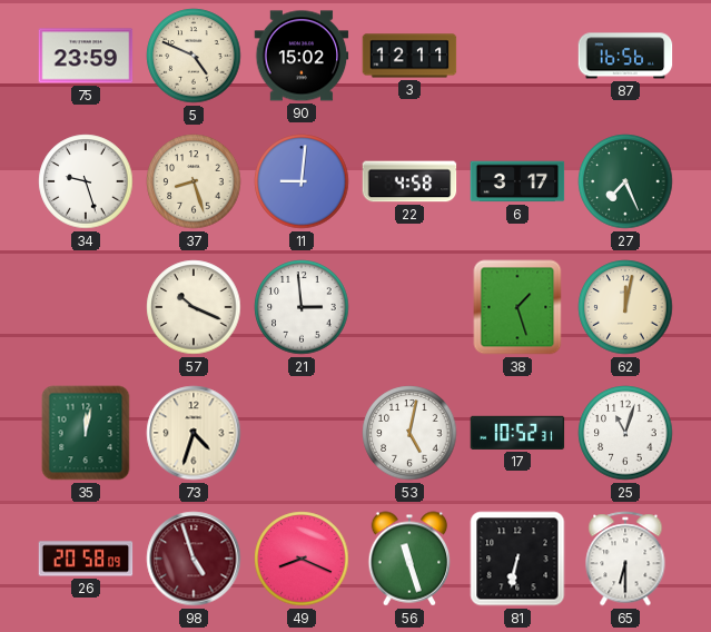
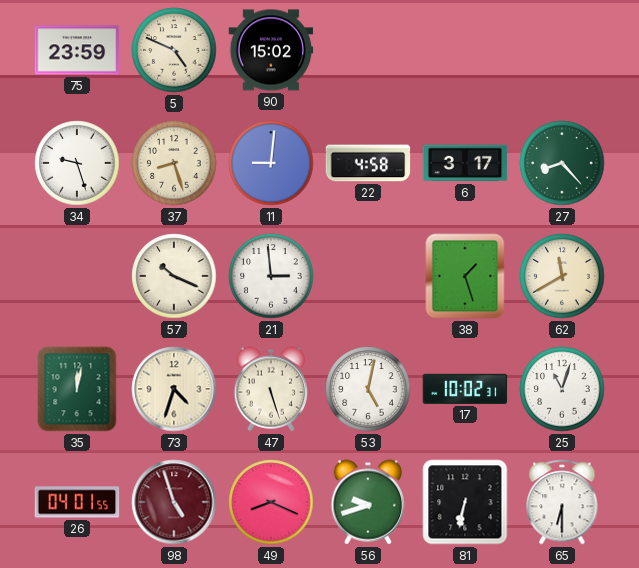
3: 12:11 -> none
87: 16:56 -> none
27: 7:26 -> 8:23
62: 12:02 -> 11:40
47: none -> 5:27
17: 10:52 -> 10:02
26: 20:58 -> 04:01
56: 11:27 -> 9:42
